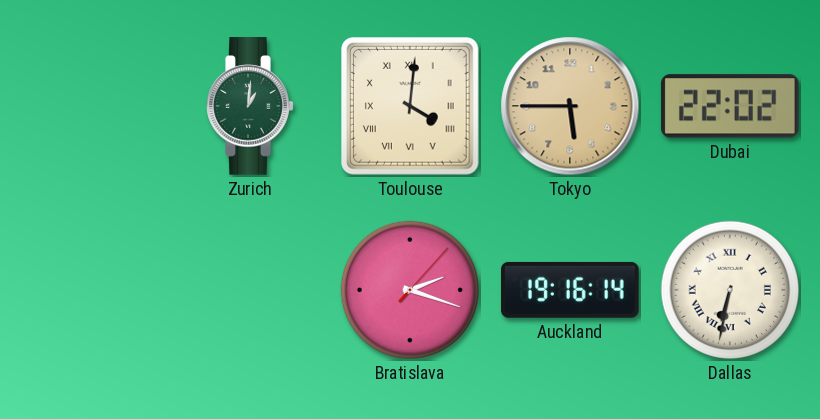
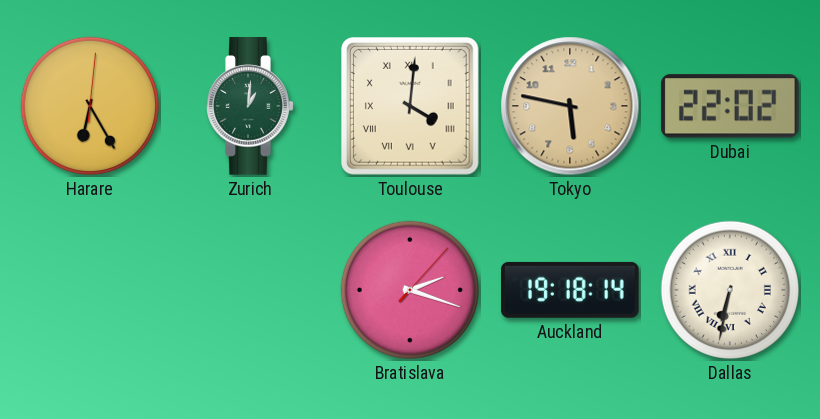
Harare: none -> 6:25
Tokyo: 5:45 -> 5:47
Auckland: 19:16 -> 19:18
